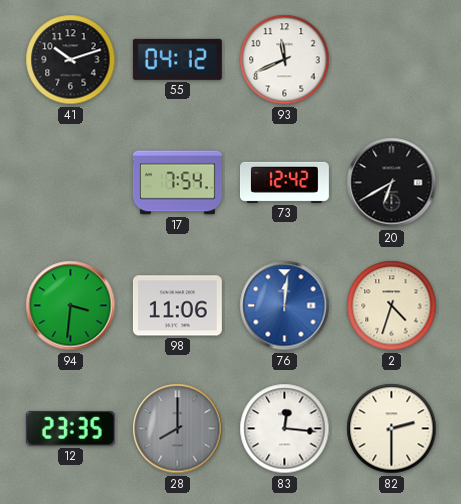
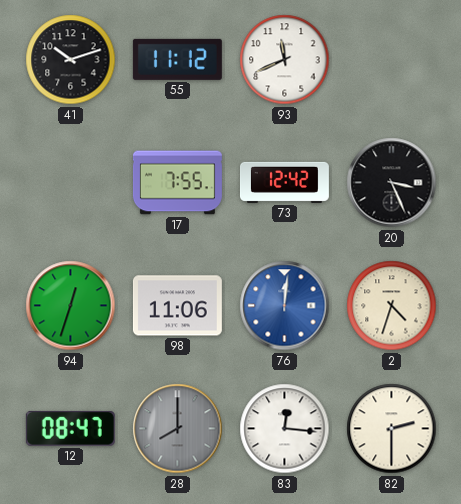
55: 04:12 -> 11:12
17: 7:54 -> 7:55
20: 6:40 -> 3:26
94: 3:31 -> 12:33
12: 23:35 -> 08:47
